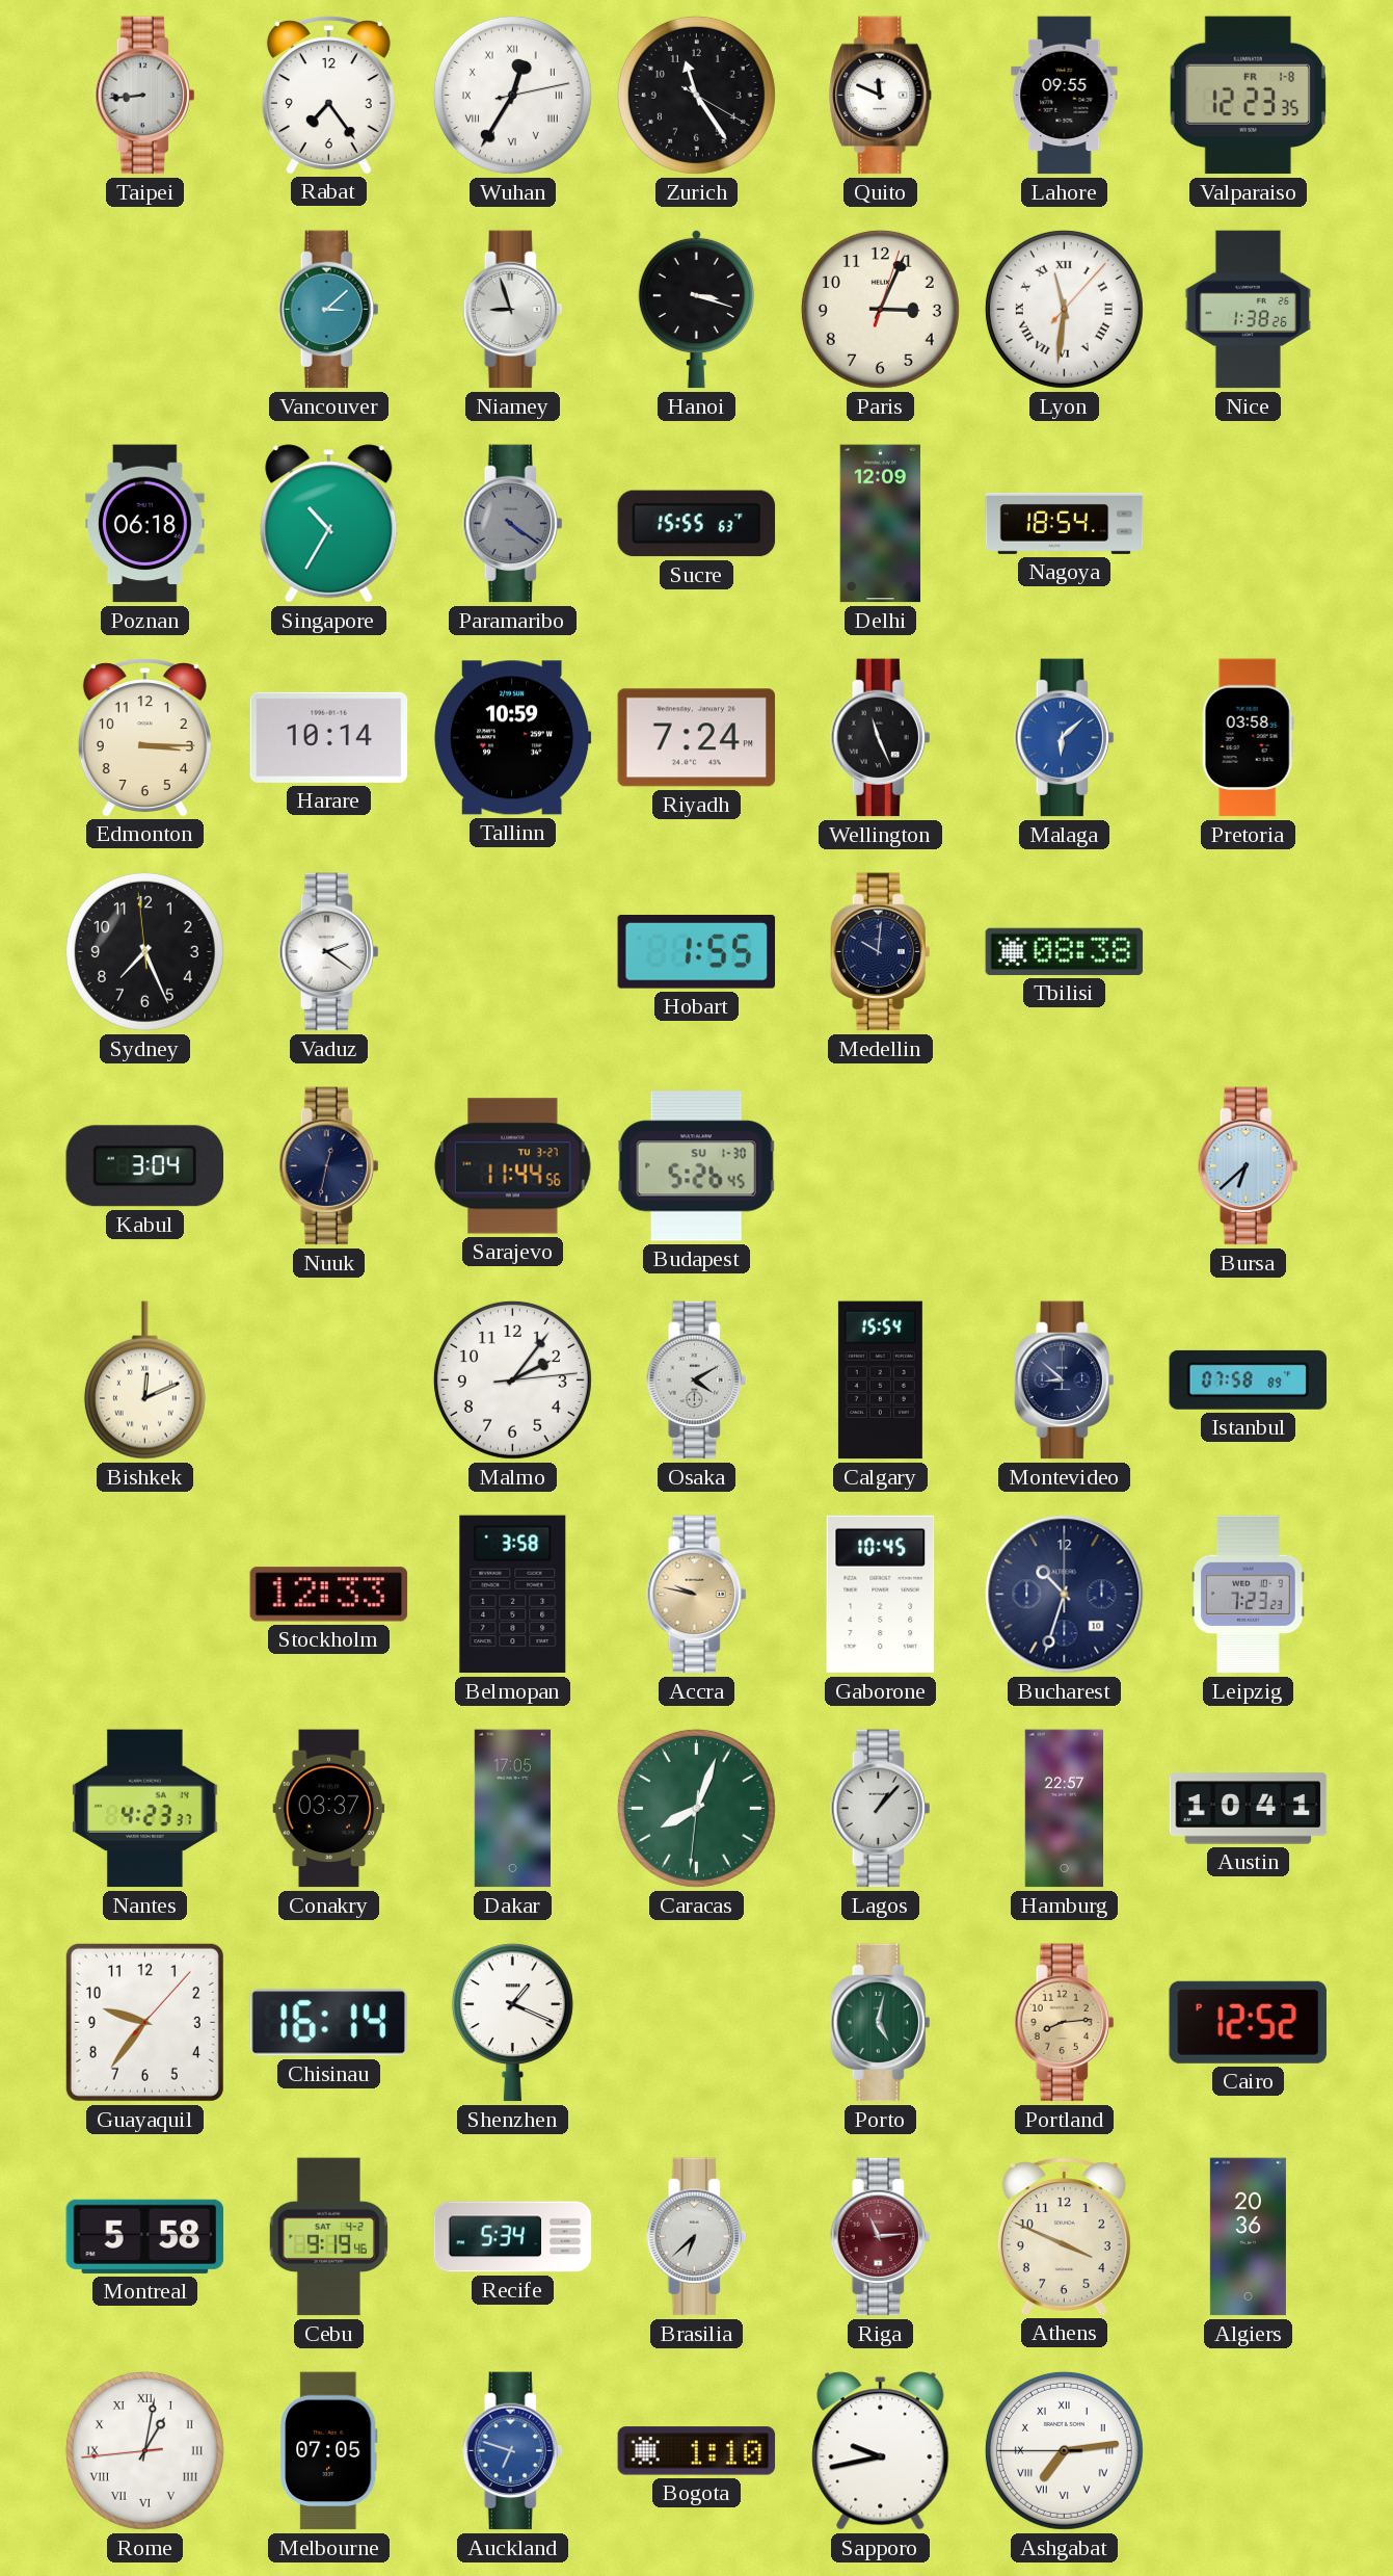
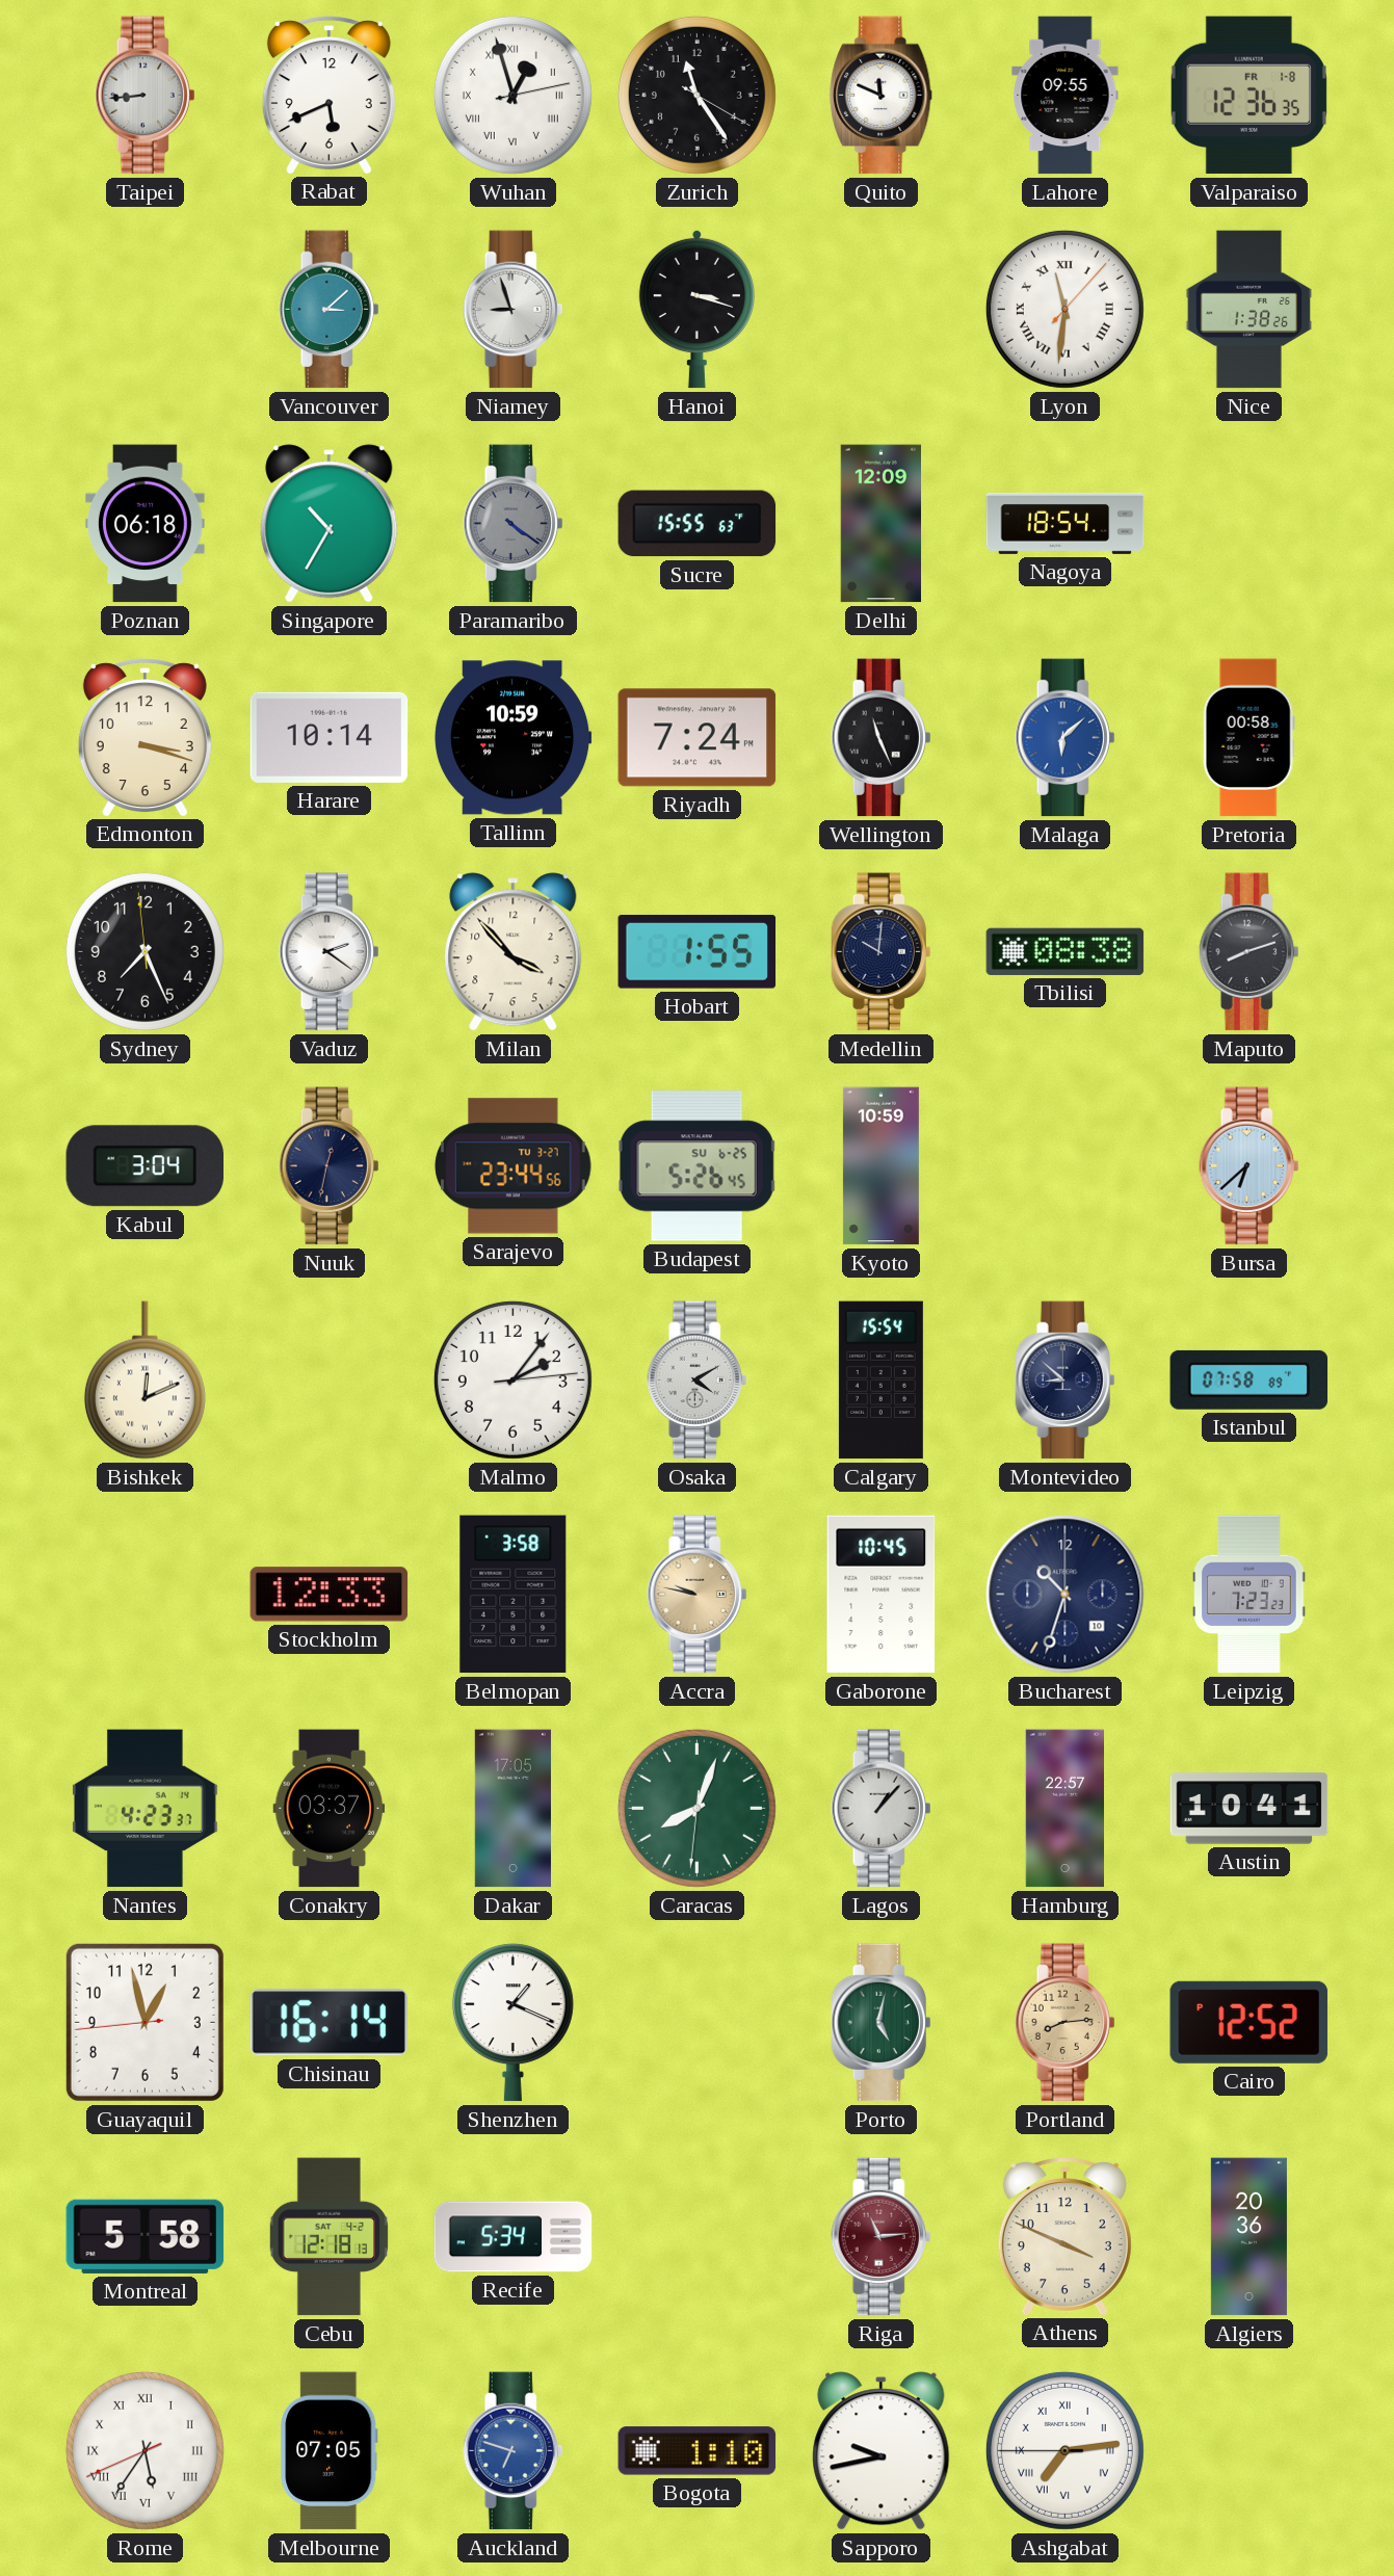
Rabat: 7:24 -> 5:41
Wuhan: 12:35 -> 12:57
Valparaiso: 12:23 -> 12:36
Paris: 3:04 -> none
Edmonton: 3:15 -> 3:18
Pretoria: 03:58 -> 00:58
Milan: none -> 3:53
Maputo: none -> 8:12
Sarajevo: 11:44 -> 23:44
Budapest date: SU 1-30 -> SU 6-25
Kyoto: none -> 10:59
Guayaquil: 9:36 -> 12:57
Cebu: 9:19 -> 12:18
Brasilia: 6:38 -> none
Rome: 1:01 -> 5:35
